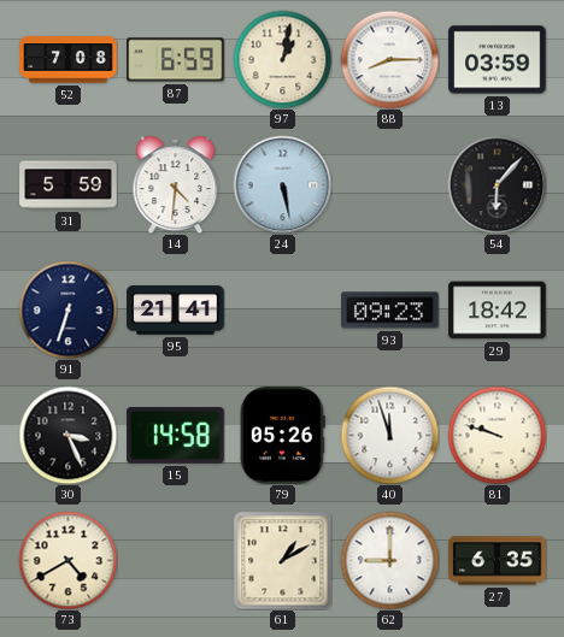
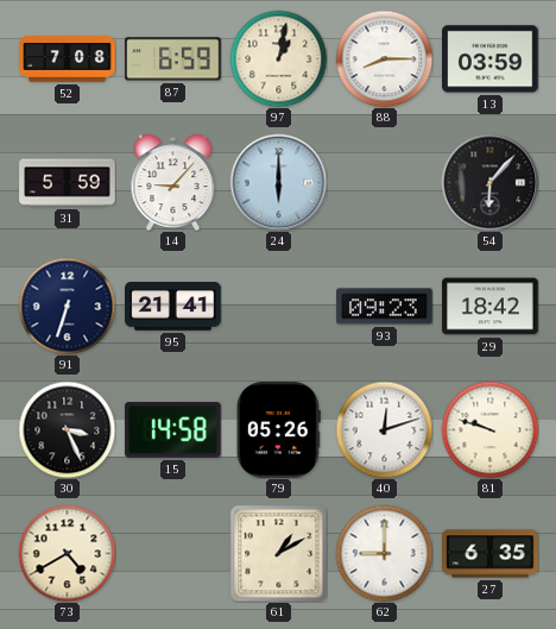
14: 4:31 -> 9:07
24: 5:28 -> 6:00
40: 11:57 -> 12:12
